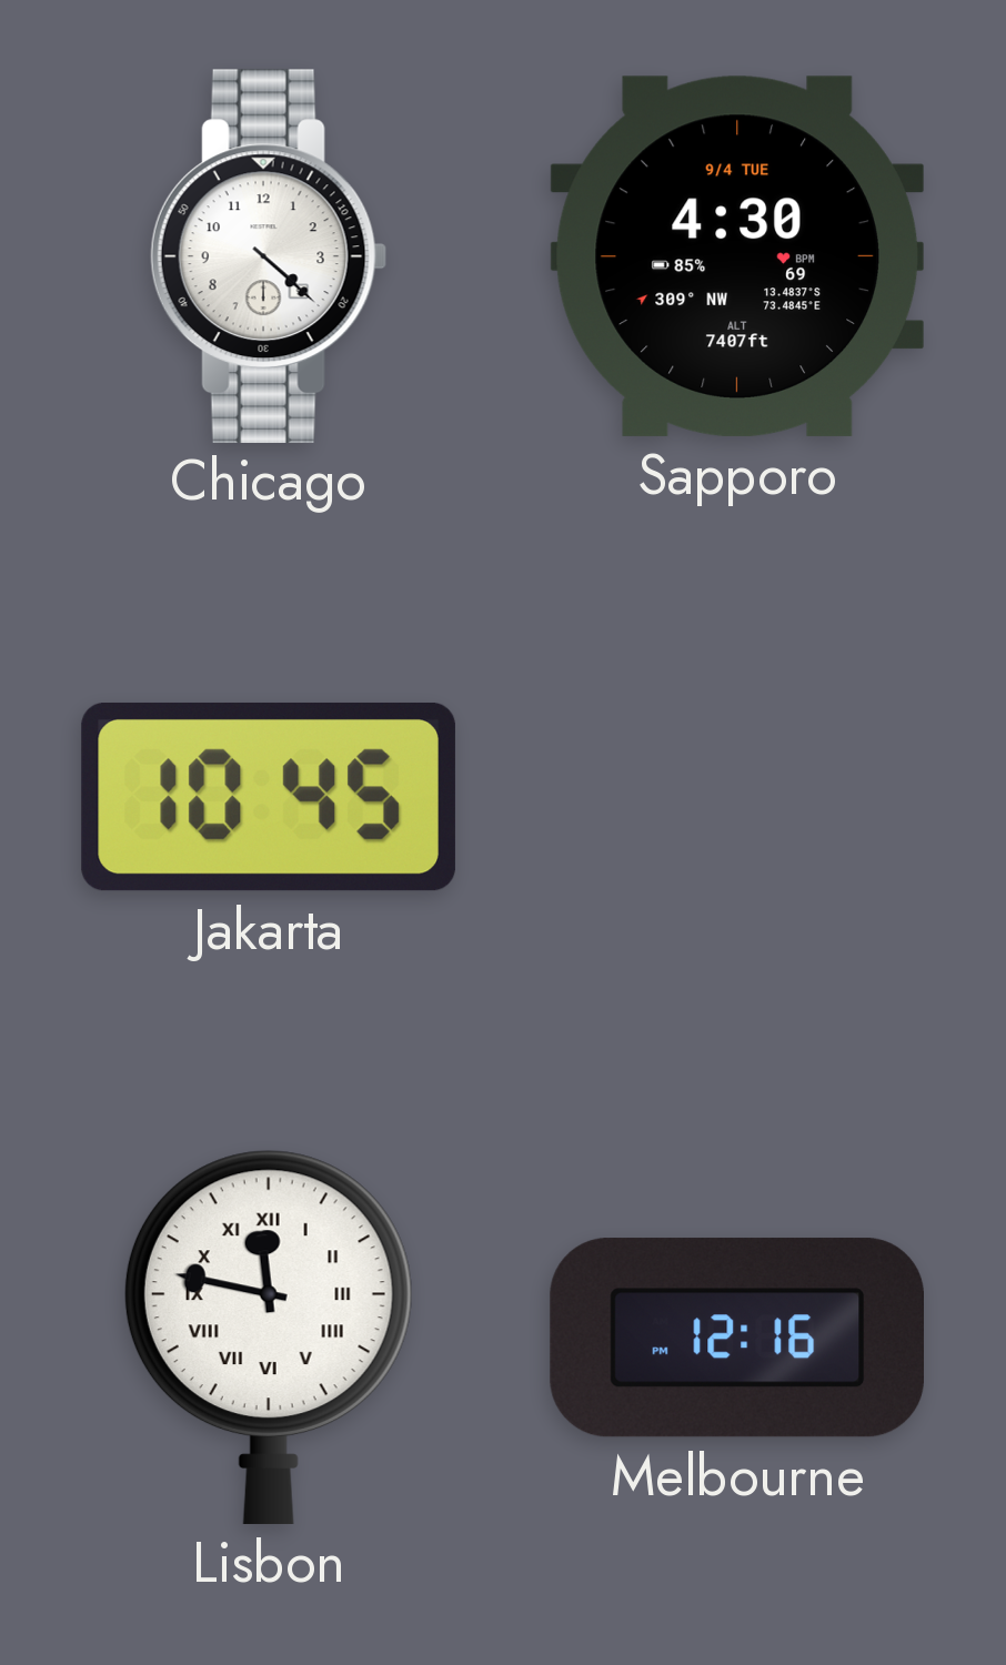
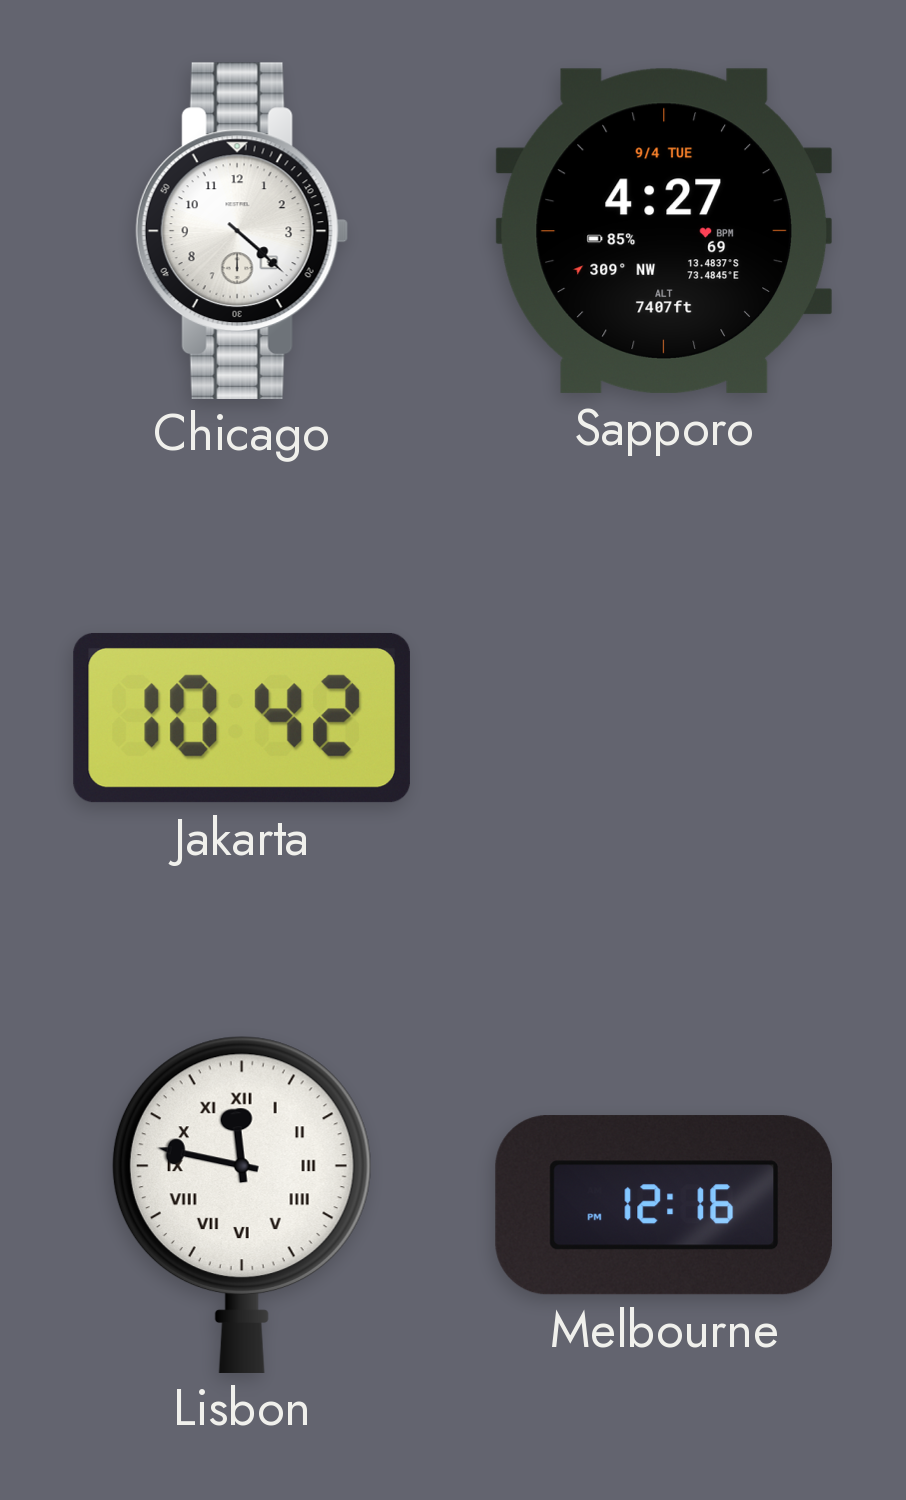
Sapporo: 4:30 -> 4:27
Jakarta: 10:45 -> 10:42
